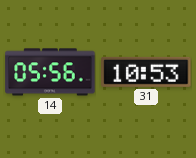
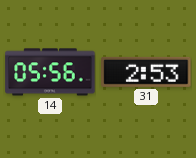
31: 10:53 -> 2:53
